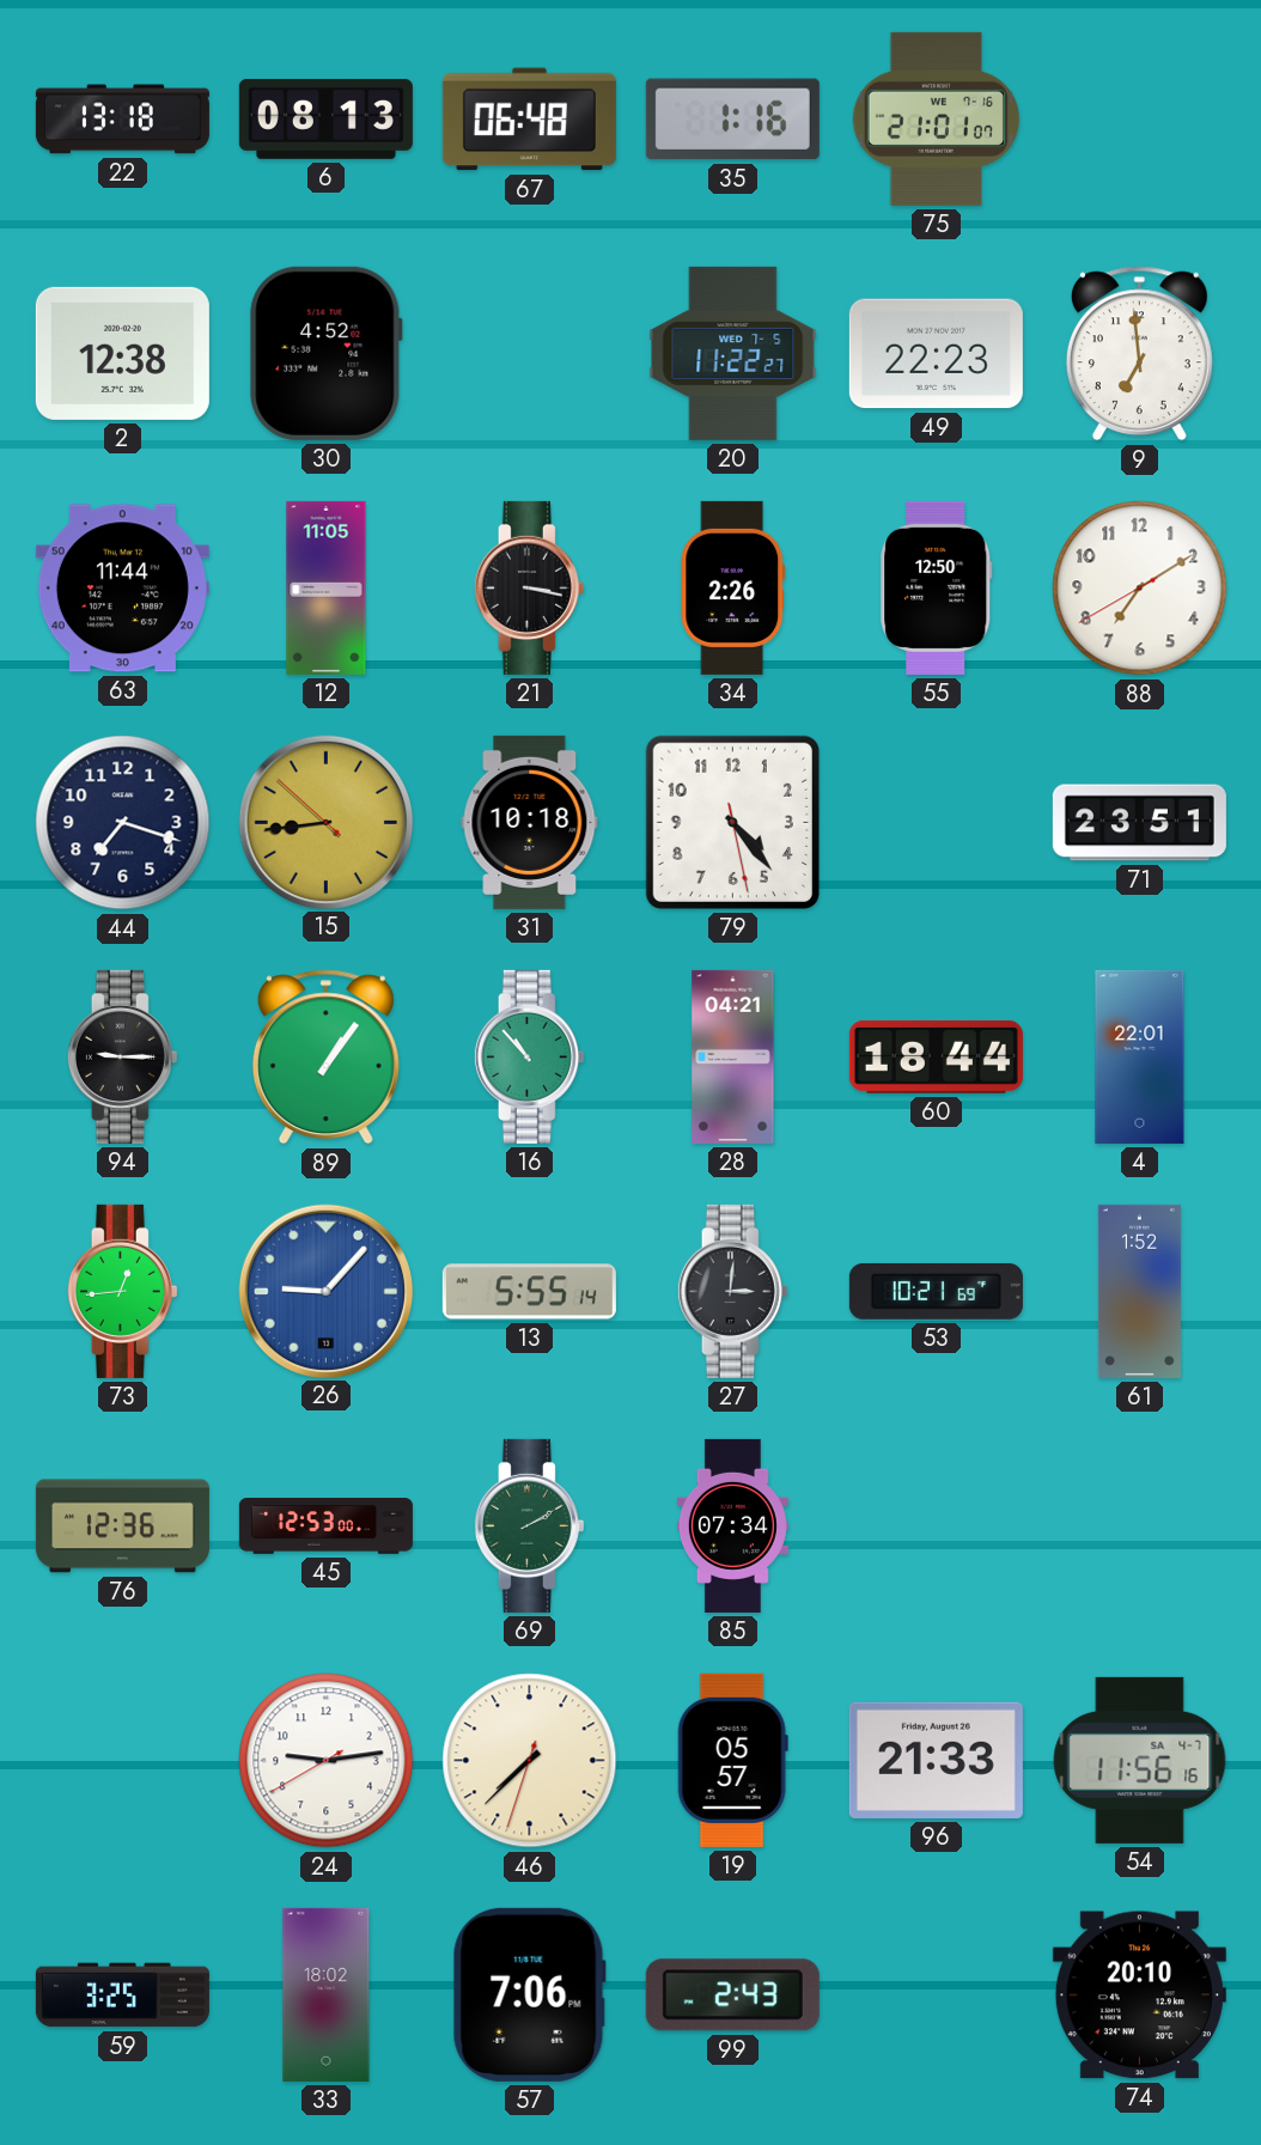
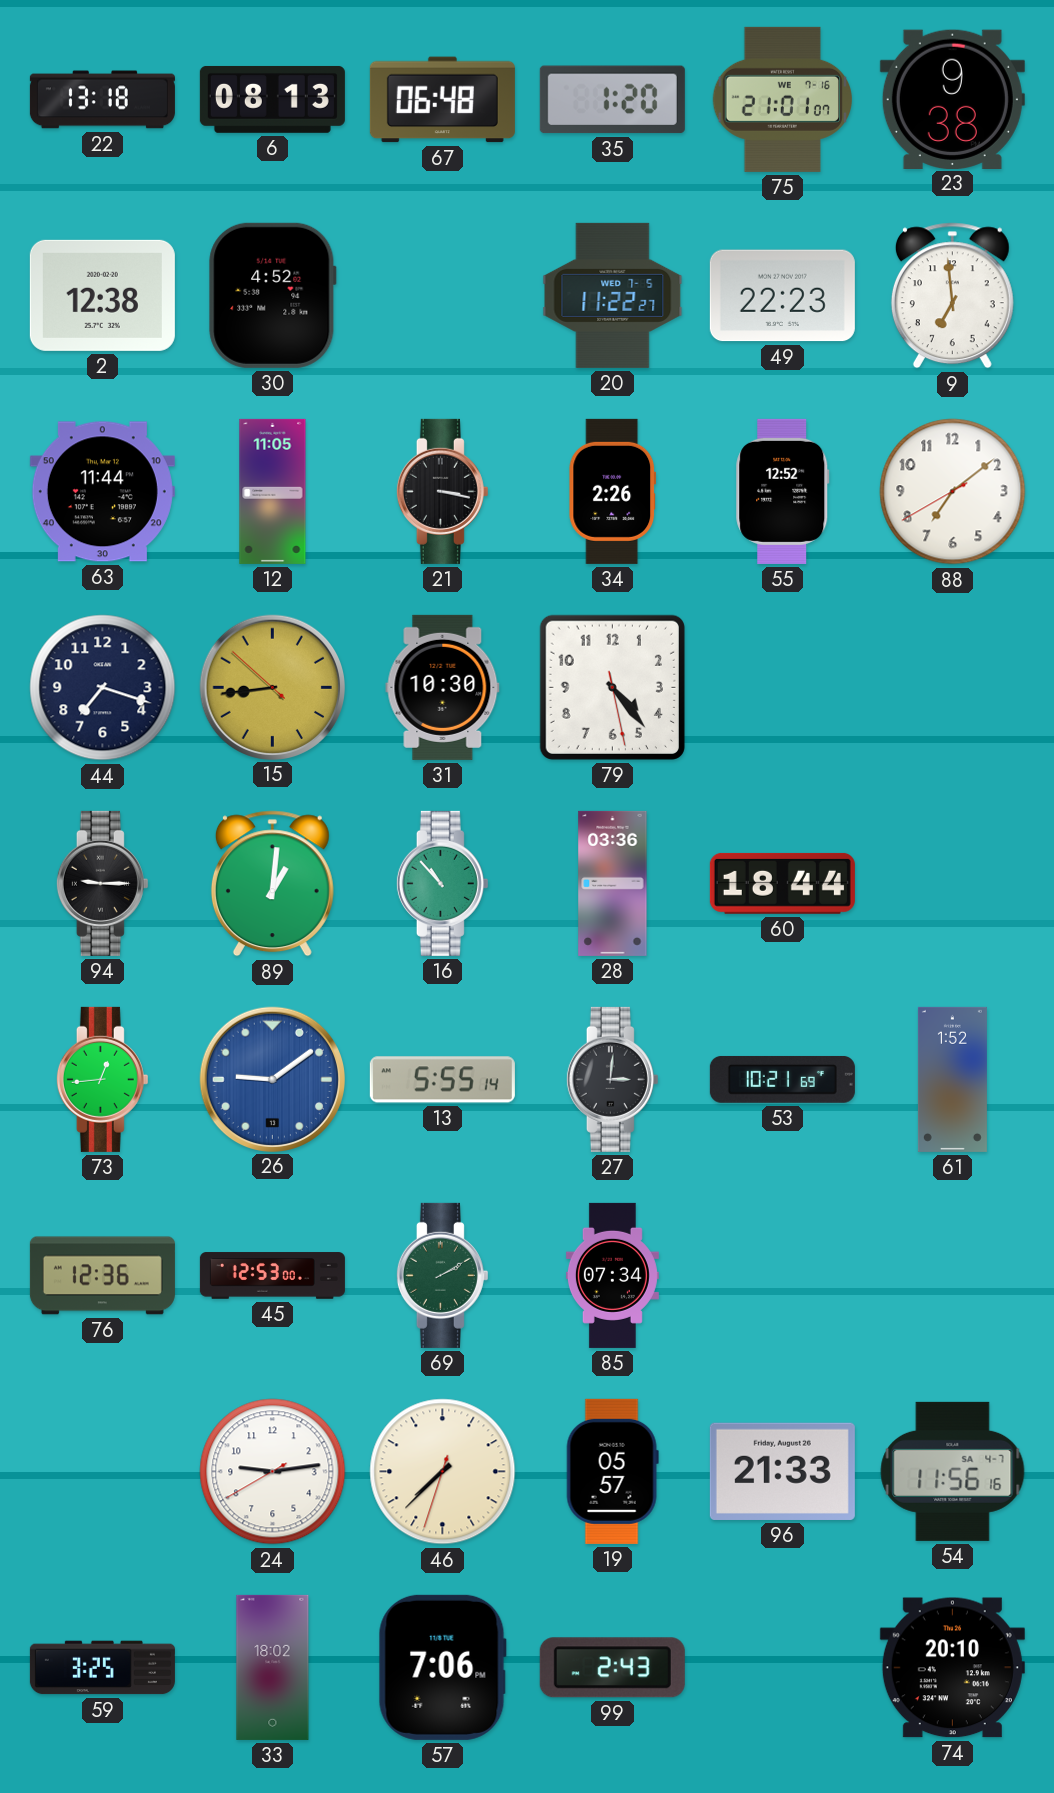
35: 1:16 -> 1:20
23: none -> 9:38
55: 12:50 -> 12:52
88: 7:09 -> 7:08
31: 10:18 -> 10:30
71: 23:51 -> none
89: 1:06 -> 1:01
28: 04:21 -> 03:36
4: 22:01 -> none
26: 9:07 -> 9:09
